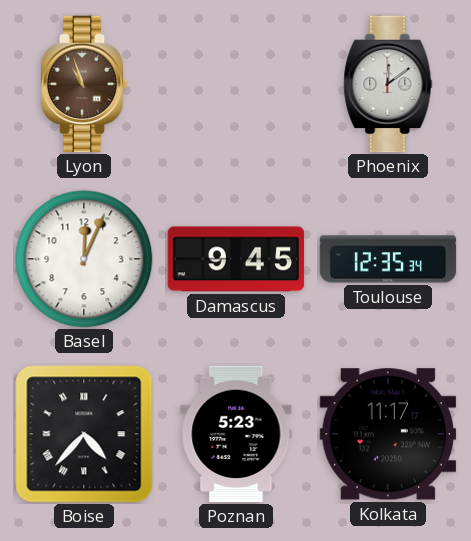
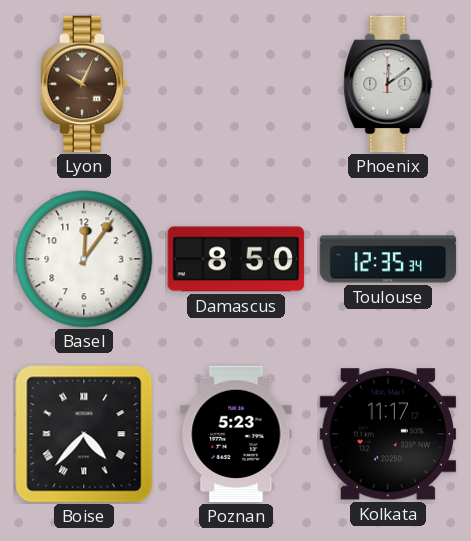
Lyon: 10:57 -> 10:04
Basel: 12:04 -> 12:06
Damascus: 9:45 -> 8:50
